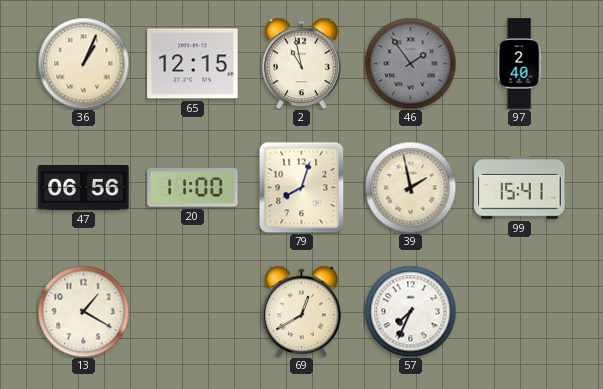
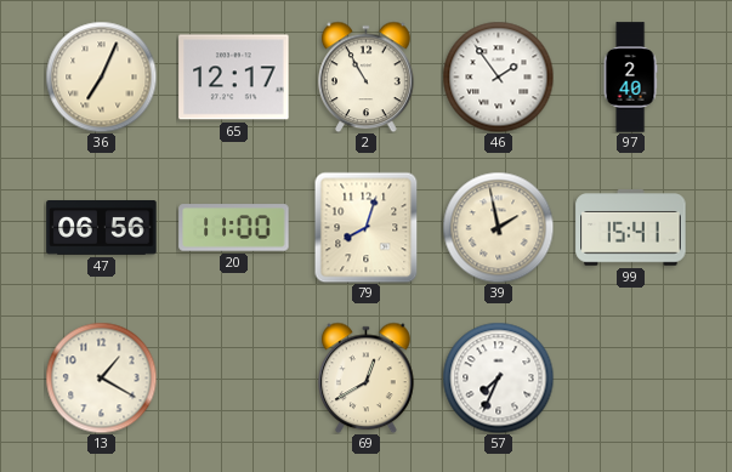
36: 1:04 -> 7:04
65: 12:15 -> 12:17
2: 10:58 -> 10:55
46 dial: grey -> white
